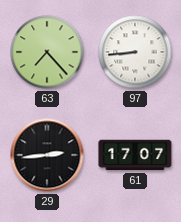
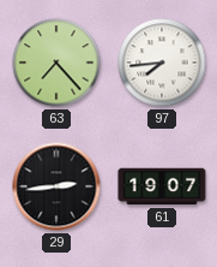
97: 8:44 -> 7:44
61: 17:07 -> 19:07
